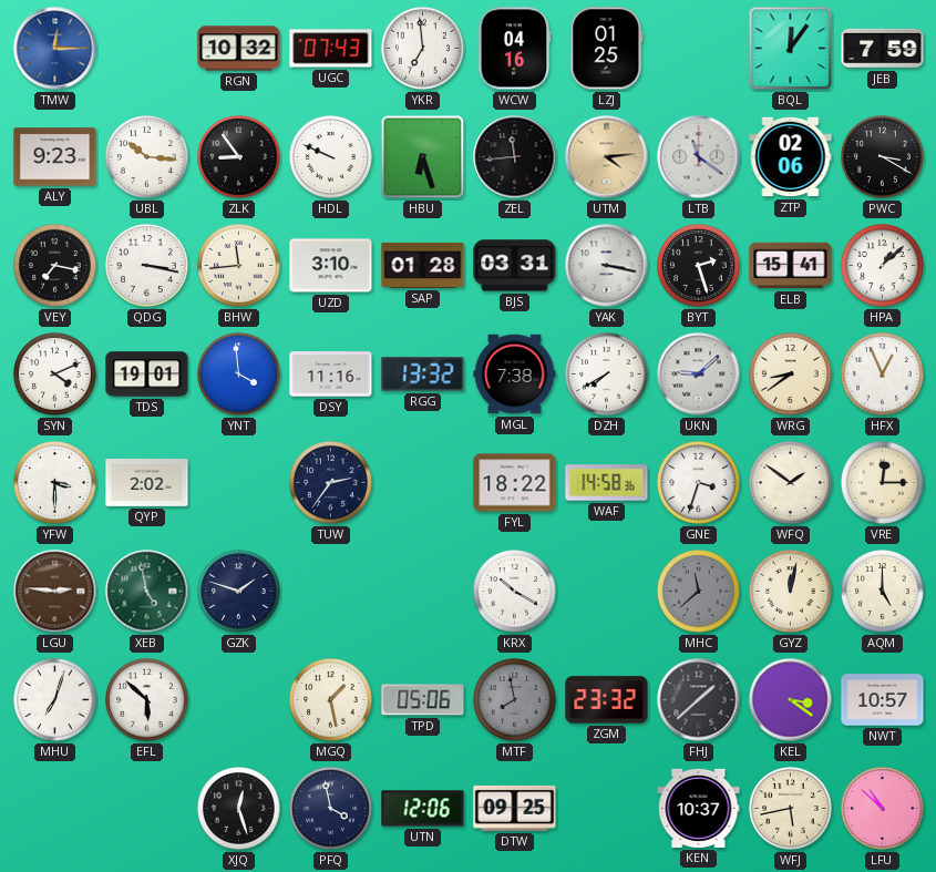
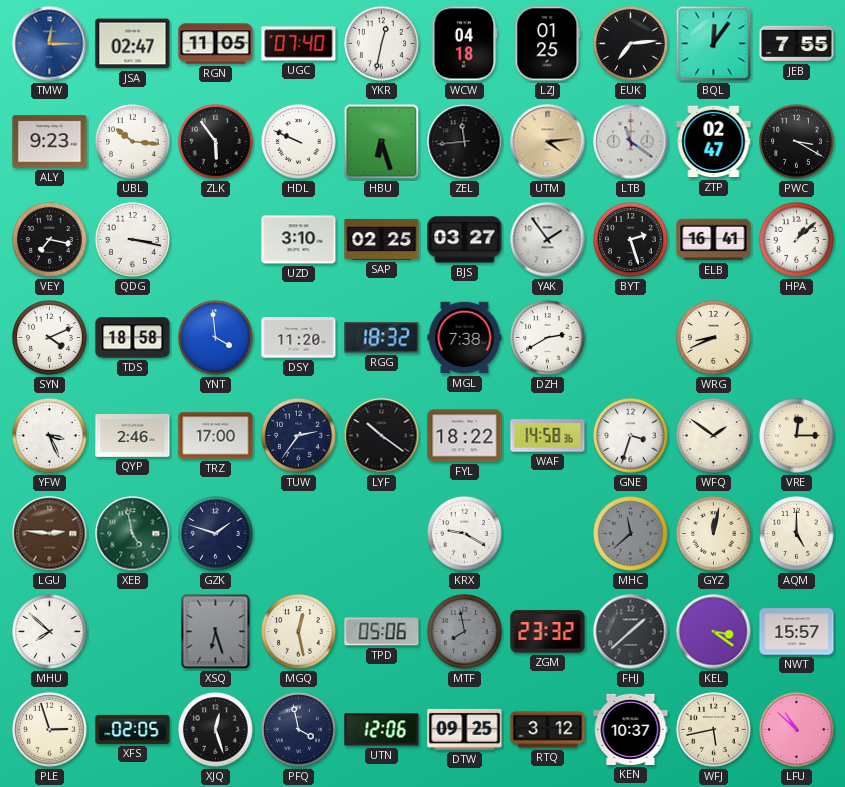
JSA: none -> 02:47
RGN: 10:32 -> 11:05
UGC: 07:43 -> 07:40
YKR: 6:59 -> 12:32
WCW: 04:16 -> 04:18
EUK: none -> 7:14
JEB: 7:59 -> 7:55
ZLK: 8:54 -> 5:54
ZTP: 02:06 -> 02:47
BHW: 11:44 -> none
SAP: 01:28 -> 02:25
BJS: 03:31 -> 03:27
YAK: 3:17 -> 1:54
ELB: 15:41 -> 16:41
TDS: 19:01 -> 18:58
DSY: 11:16 -> 11:20
RGG: 13:32 -> 18:32
DZH: 7:40 -> 2:40
UKN: 9:08 -> none
WRG: 8:39 -> 8:41
HFX: 12:56 -> none
YFW: 3:30 -> 3:26
QYP: 2:02 -> 2:46
TRZ: none -> 17:00
LYF: none -> 10:21
KRX: 10:20 -> 9:20
MHU: 7:03 -> 7:52
EFL: 5:52 -> none
XSQ: none -> 6:27
MGQ: 1:28 -> 12:28
NWT: 10:57 -> 15:57
PLE: none -> 2:57
XFS: none -> 02:05
RTQ: none -> 3:12
